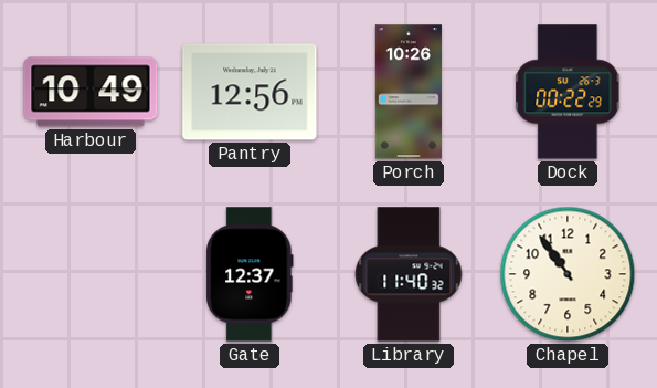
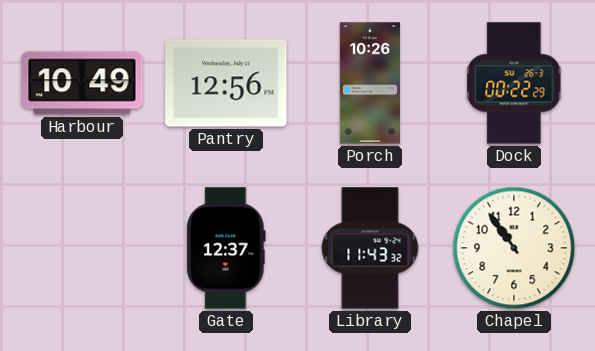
Library: 11:40 -> 11:43
